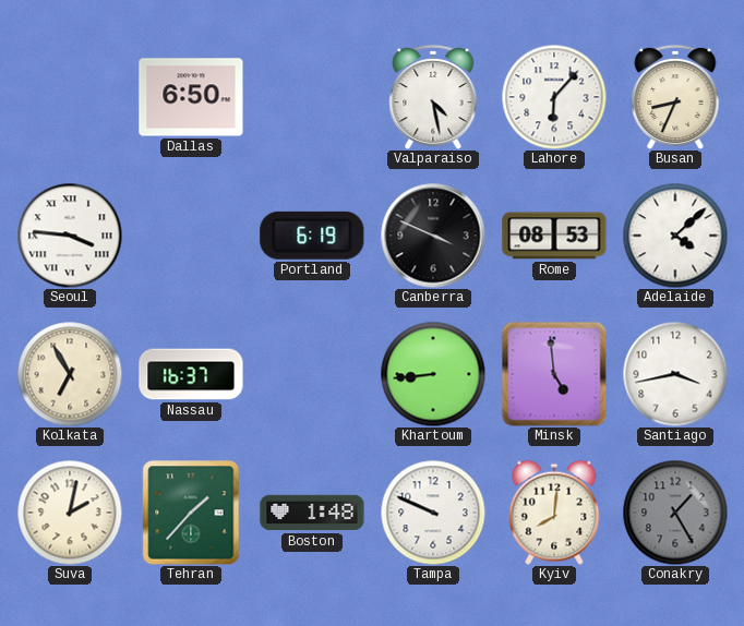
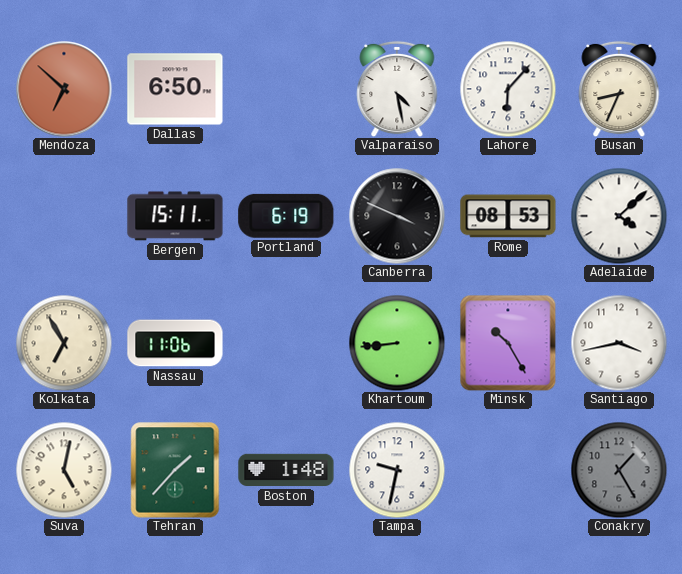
Mendoza: none -> 6:52
Seoul: 3:46 -> none
Bergen: none -> 15:11
Nassau: 16:37 -> 11:06
Minsk: 4:59 -> 10:25
Suva: 2:02 -> 5:02
Tampa: 9:49 -> 9:32
Kyiv: 8:01 -> none
